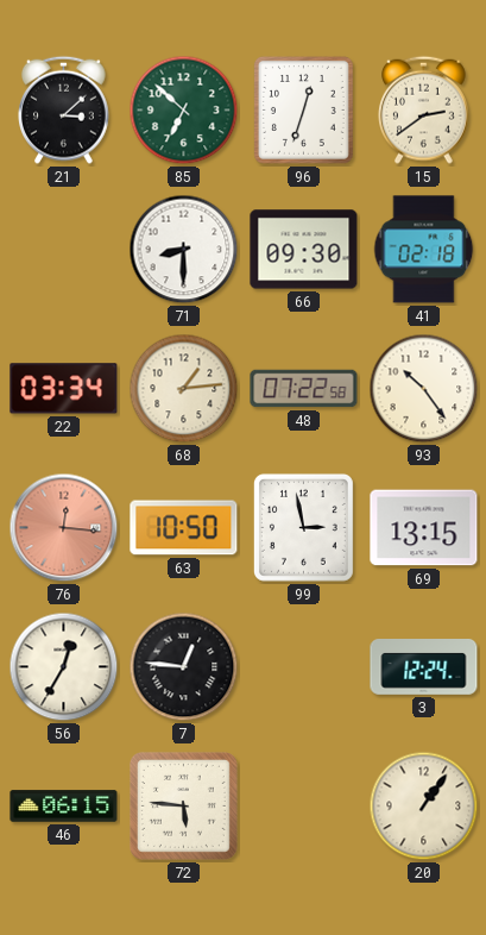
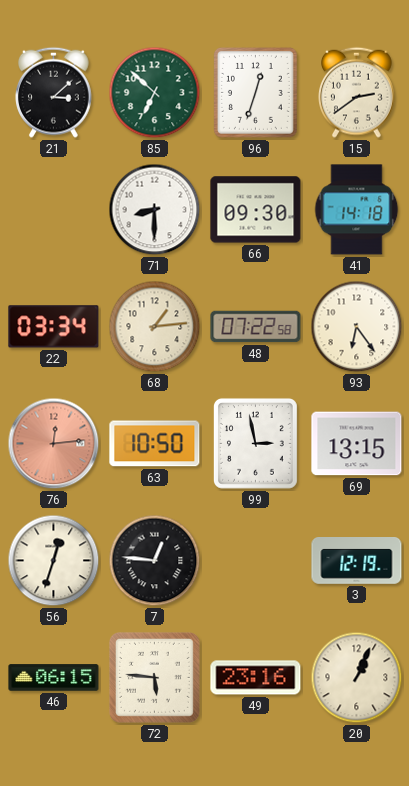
41: 02:18 -> 14:18
93: 10:24 -> 6:24
76: 12:16 -> 12:14
56: 12:35 -> 12:33
3: 12:24 -> 12:19
49: none -> 23:16
20: 1:06 -> 1:04
